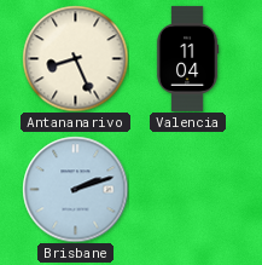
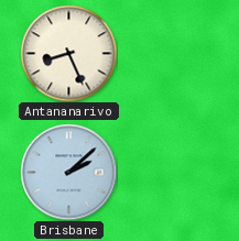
Valencia: 11:04 -> none
Brisbane: 2:12 -> 2:08
